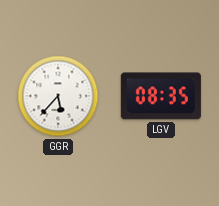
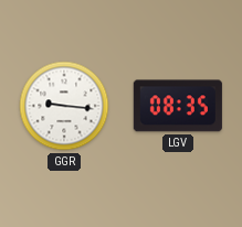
GGR: 5:37 -> 9:16
